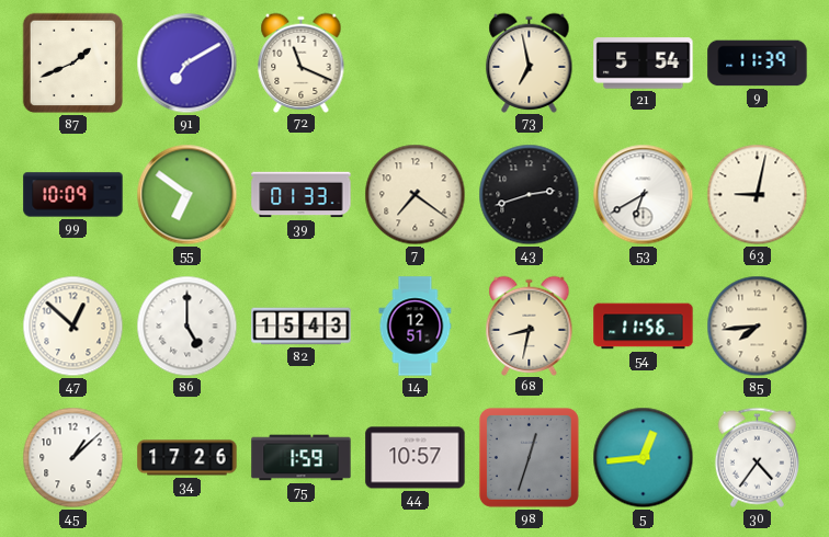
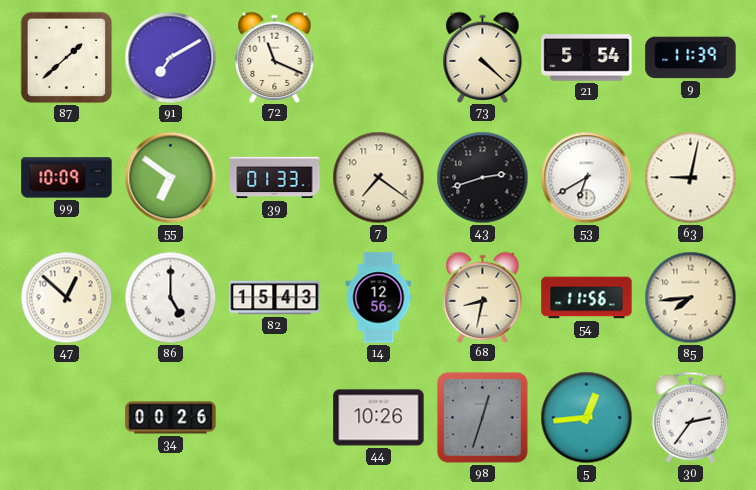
87: 1:41 -> 1:38
73: 6:58 -> 4:22
14: 12:51 -> 12:56
45: 1:08 -> none
34: 17:26 -> 00:26
75: 1:59 -> none
44: 10:57 -> 10:26
30: 4:36 -> 2:36
